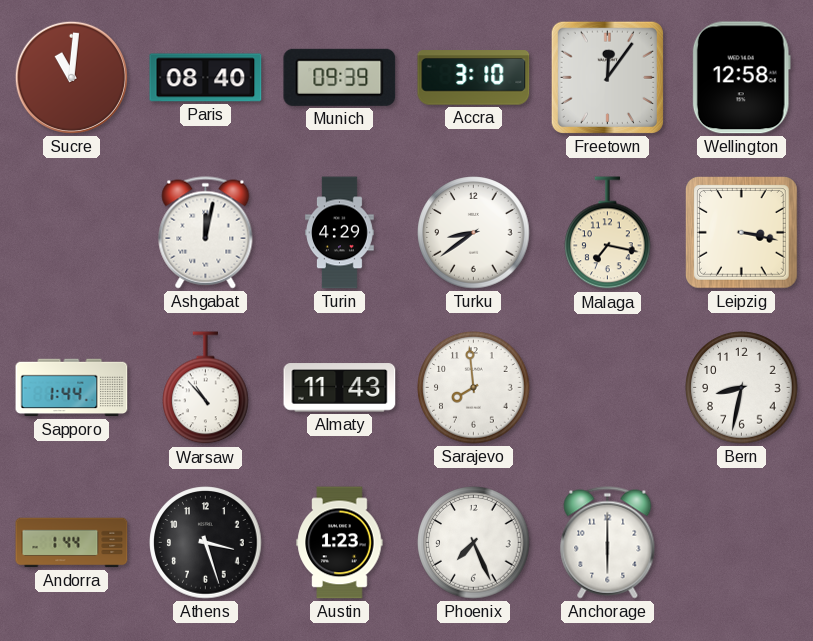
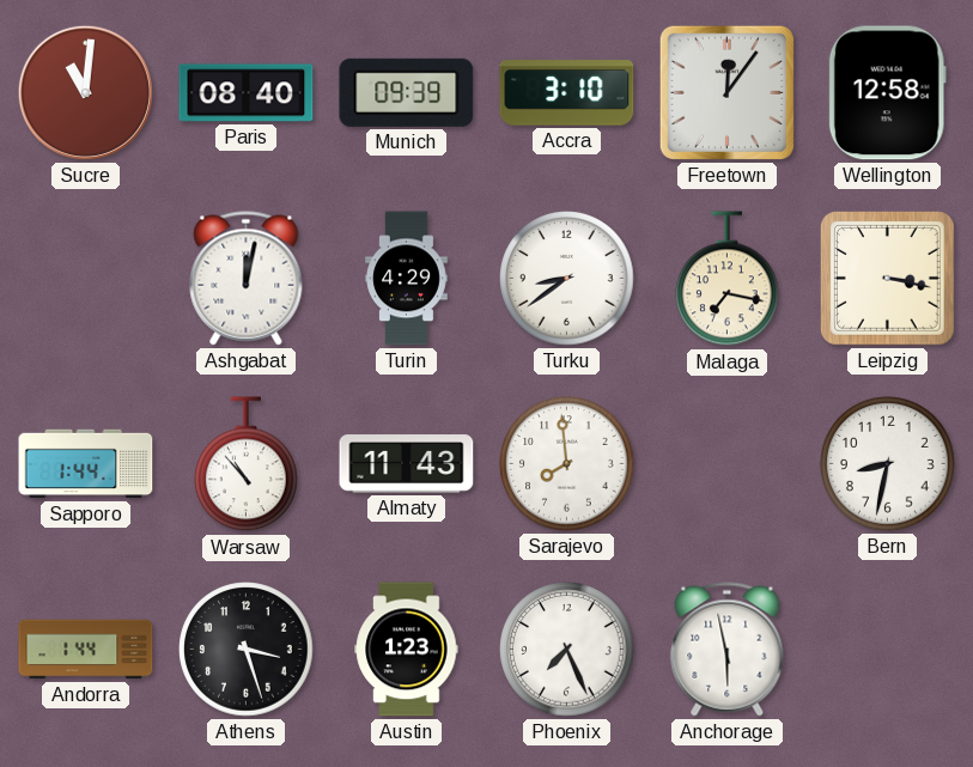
Anchorage: 6:00 -> 5:58
